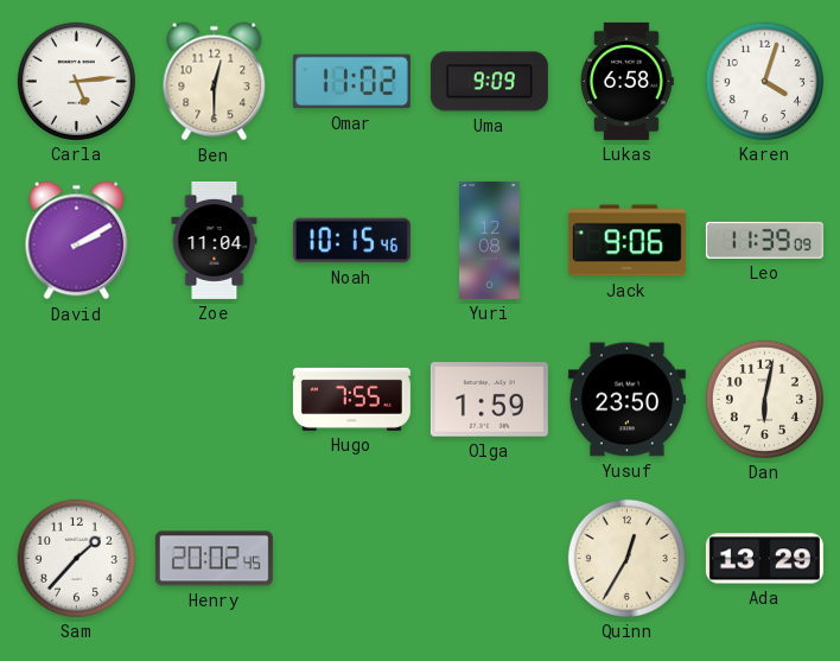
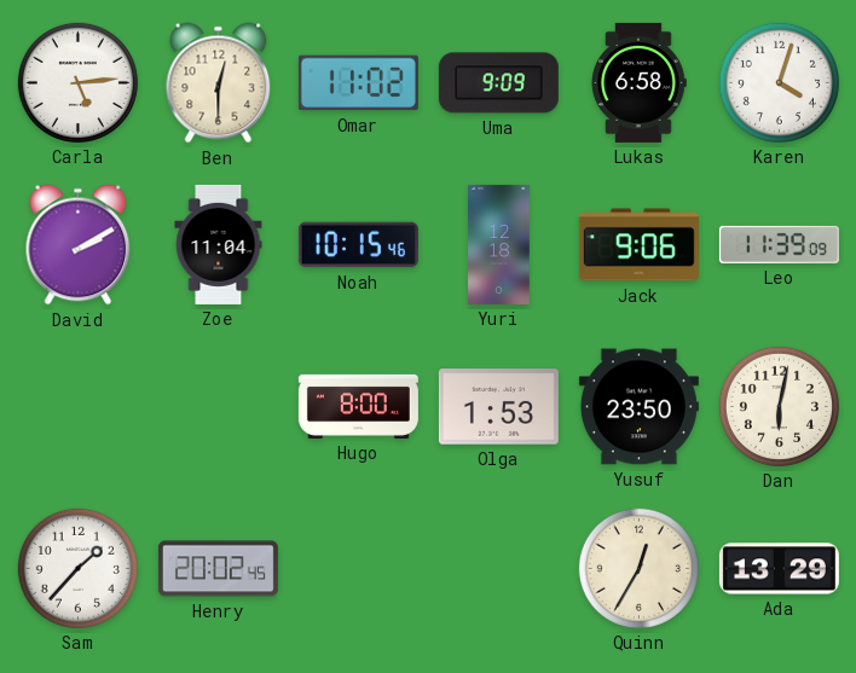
Yuri: 12:08 -> 12:18
Hugo: 7:55 -> 8:00
Olga: 1:59 -> 1:53
